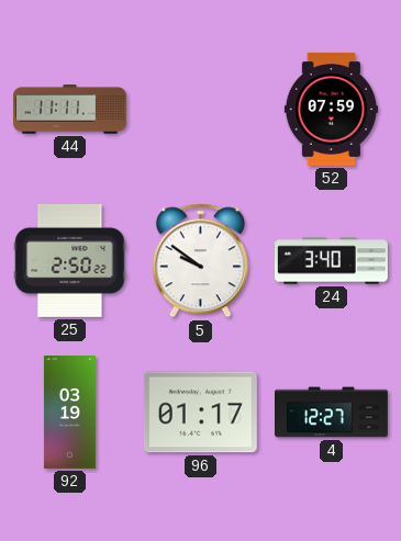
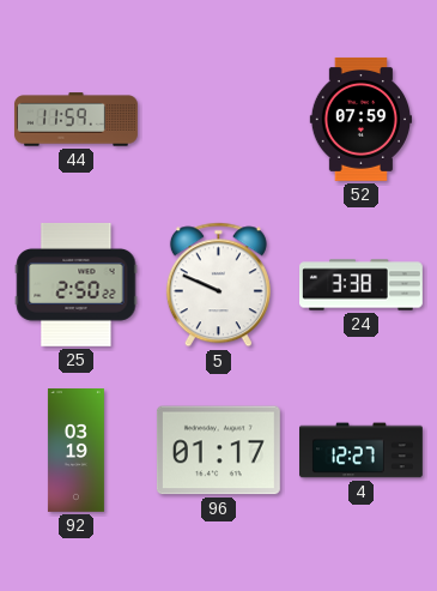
44: 11:11 -> 11:59
5: 9:51 -> 9:49
24: 3:40 -> 3:38
